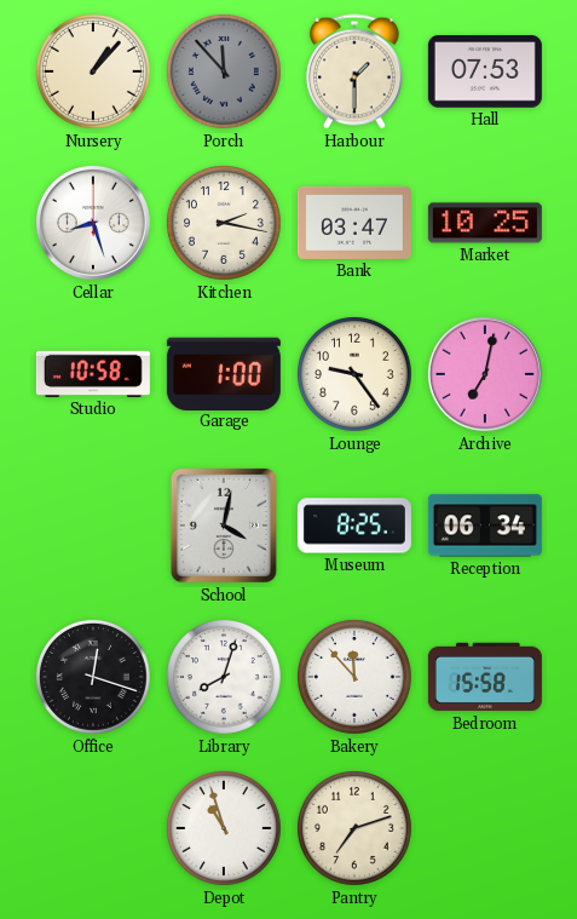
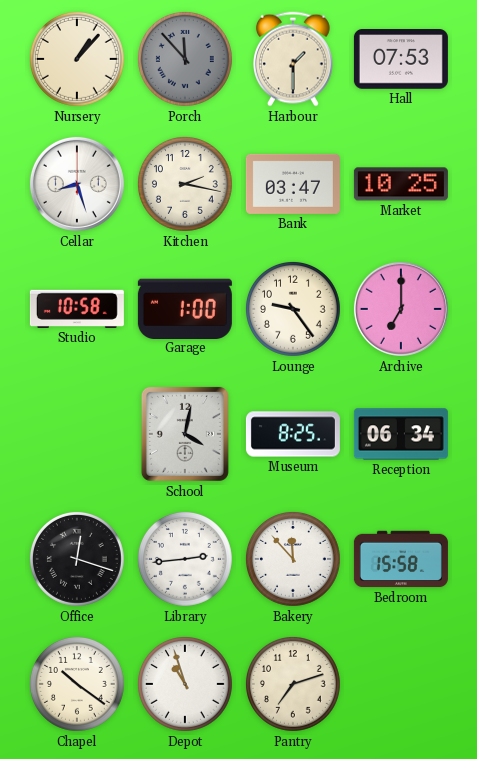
Archive: 7:02 -> 7:00
Library: 8:03 -> 2:44
Chapel: none -> 10:21
